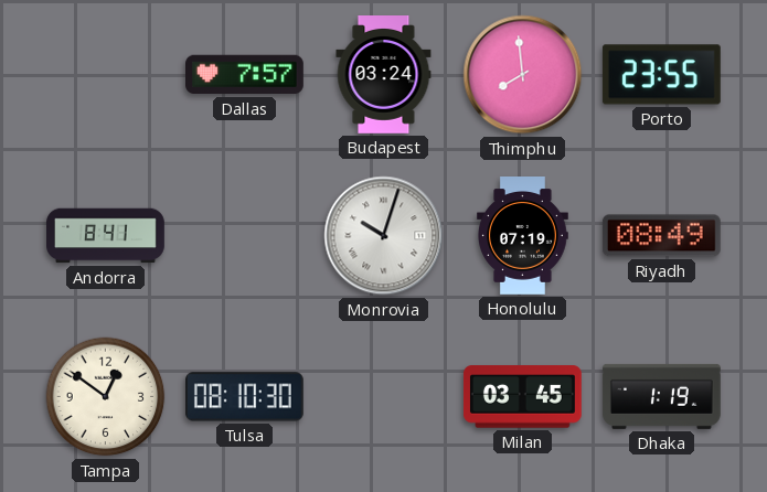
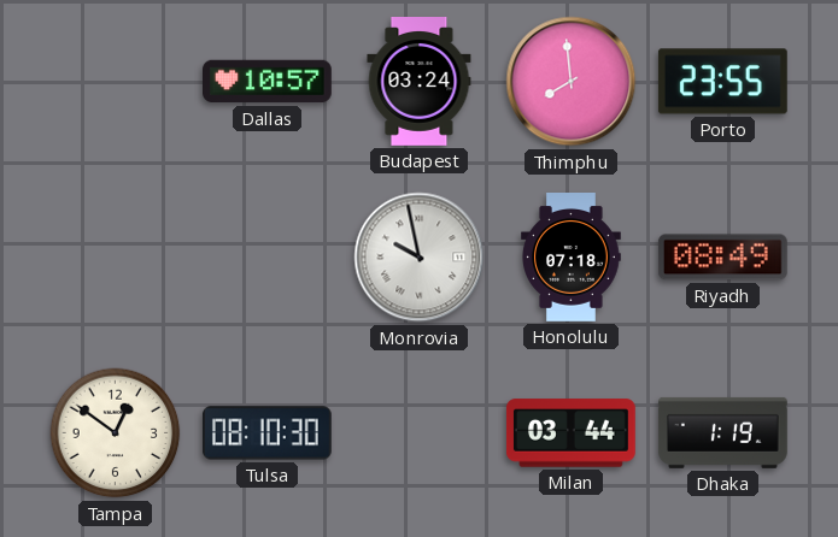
Dallas: 7:57 -> 10:57
Andorra: 8:41 -> none
Monrovia: 10:03 -> 9:58
Honolulu: 07:19 -> 07:18
Milan: 03:45 -> 03:44
